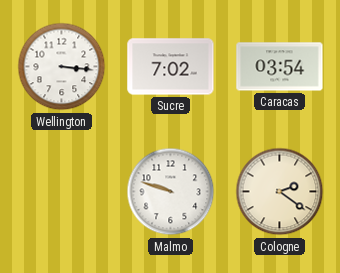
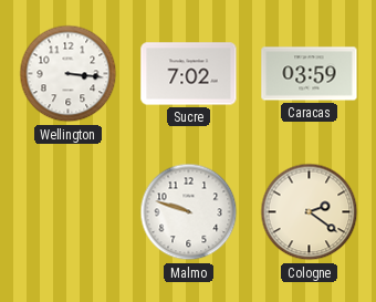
Caracas: 03:54 -> 03:59
